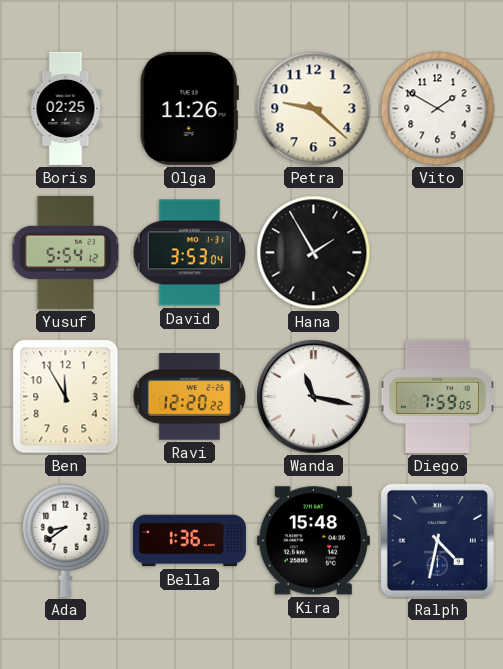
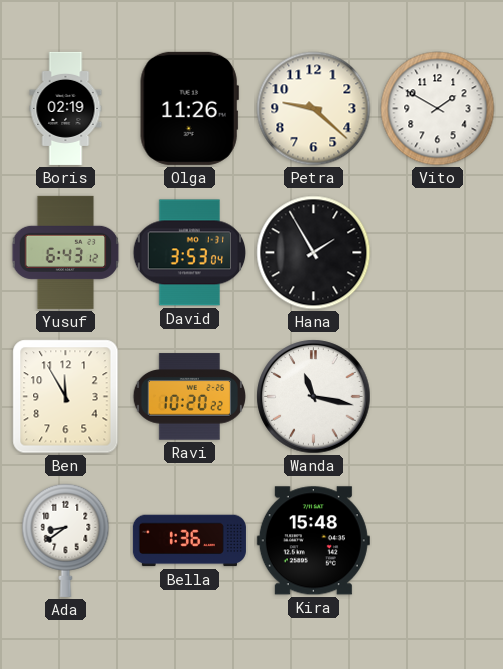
Boris: 02:25 -> 02:19
Yusuf: 5:54 -> 6:43
Ravi: 12:20 -> 10:20
Diego: 7:59 -> none
Ralph: 4:32 -> none
